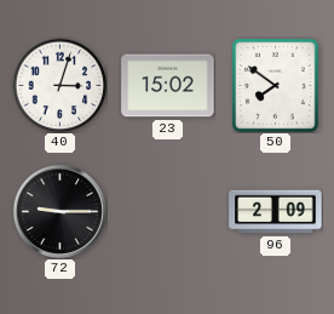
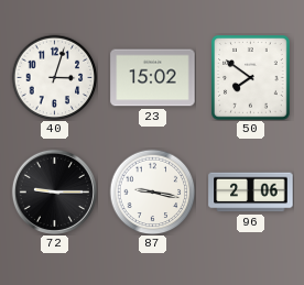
87: none -> 9:17
96: 2:09 -> 2:06
